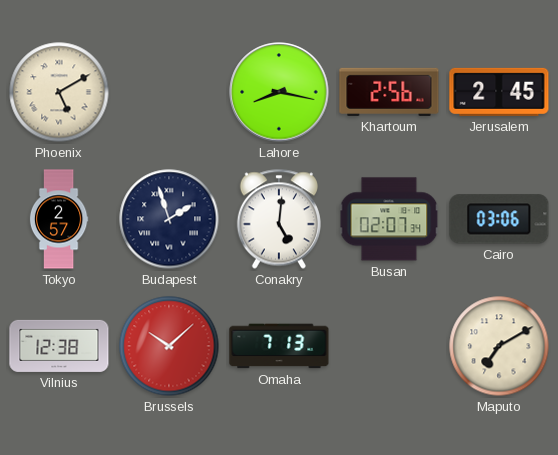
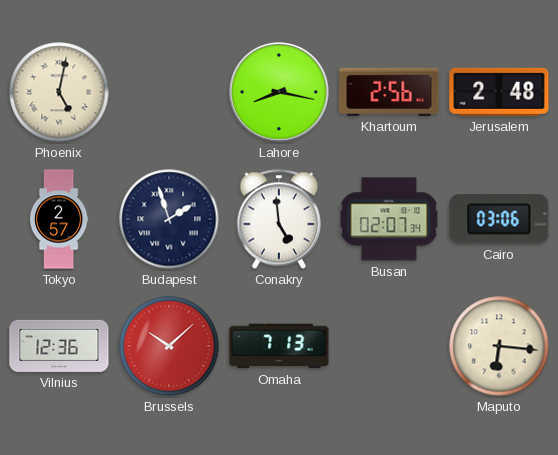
Phoenix: 5:10 -> 5:02
Jerusalem: 2:45 -> 2:48
Conakry: 5:01 -> 4:59
Vilnius: 12:38 -> 12:36
Maputo: 7:10 -> 6:16
